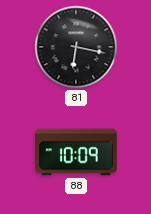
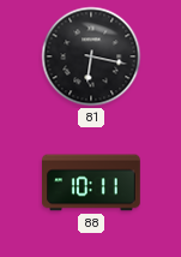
88: 10:09 -> 10:11
